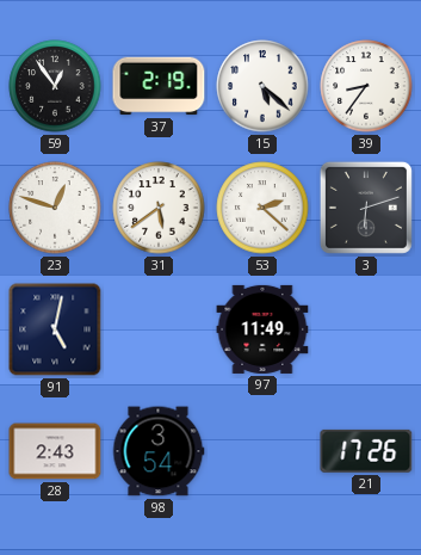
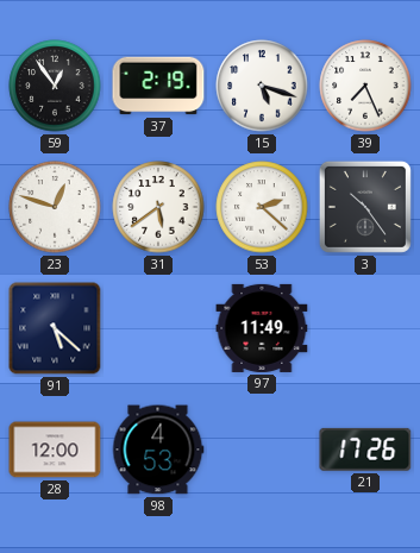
15: 5:22 -> 5:18
39: 8:36 -> 7:26
3: 6:12 -> 10:24
91: 5:02 -> 5:22
28: 2:43 -> 12:00
98: 3:54 -> 4:53
